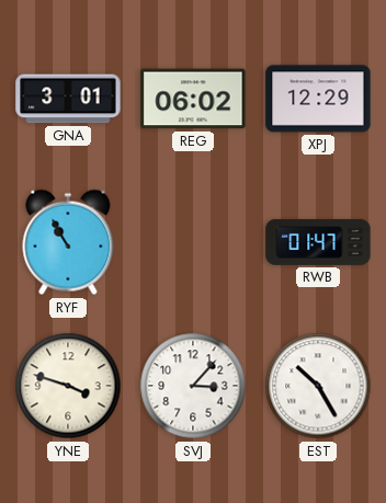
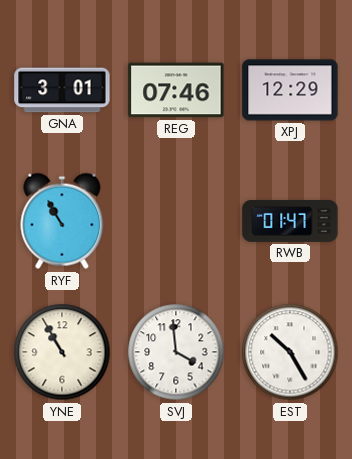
REG: 06:02 -> 07:46
YNE: 3:48 -> 10:55
SVJ: 3:07 -> 3:59
